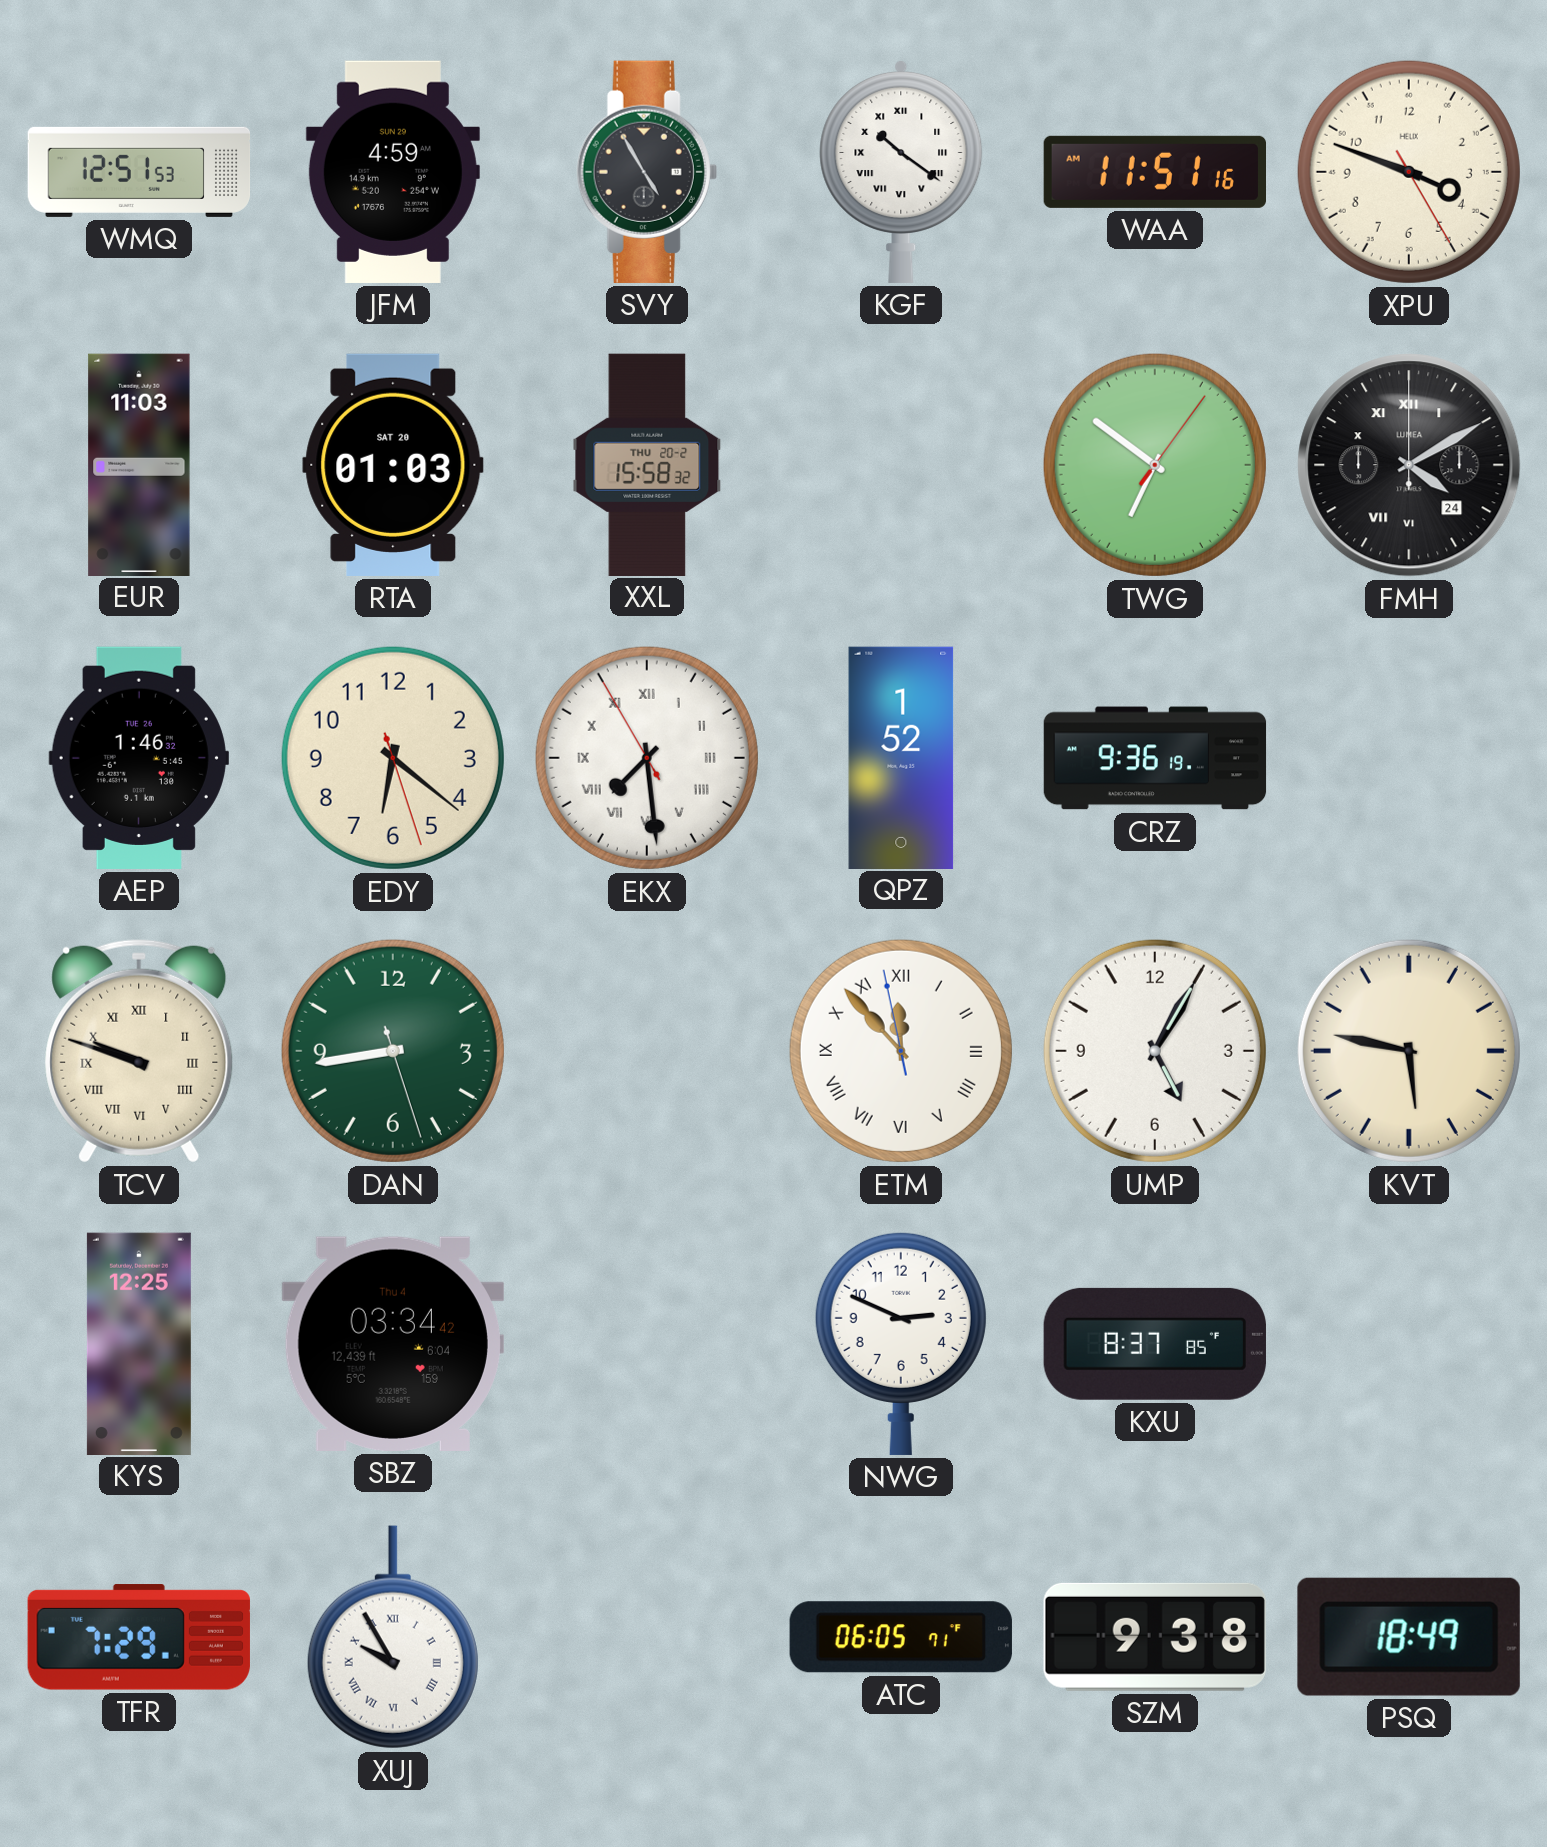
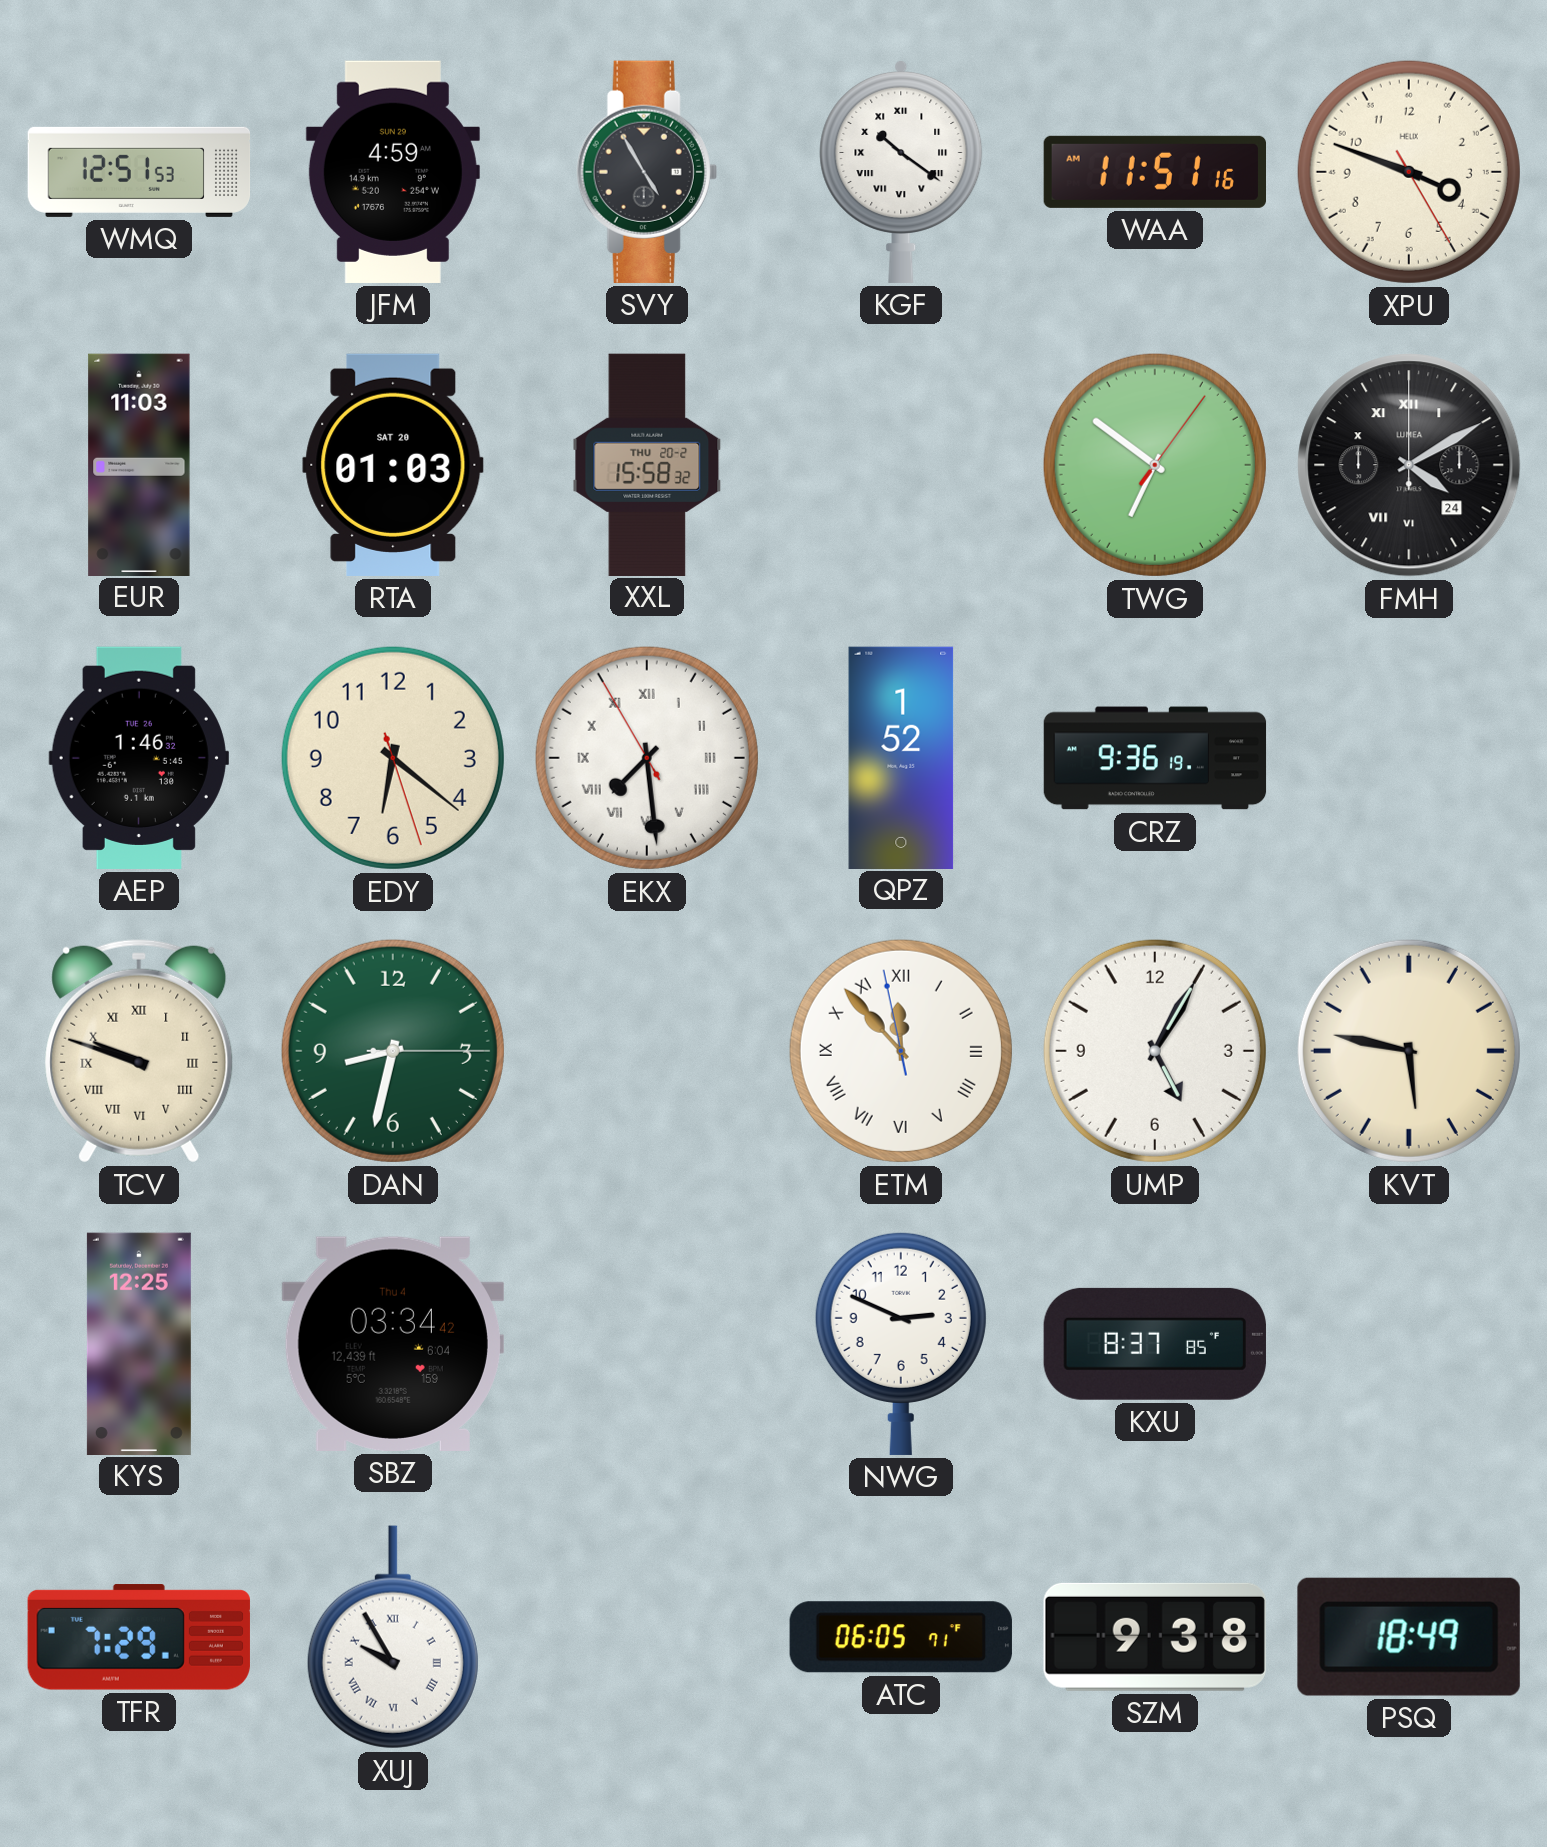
DAN: 8:43 -> 8:32
